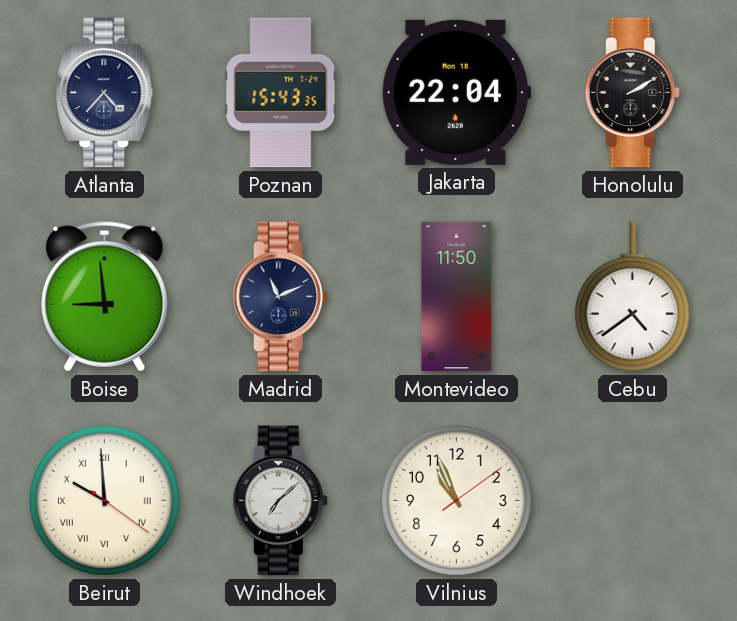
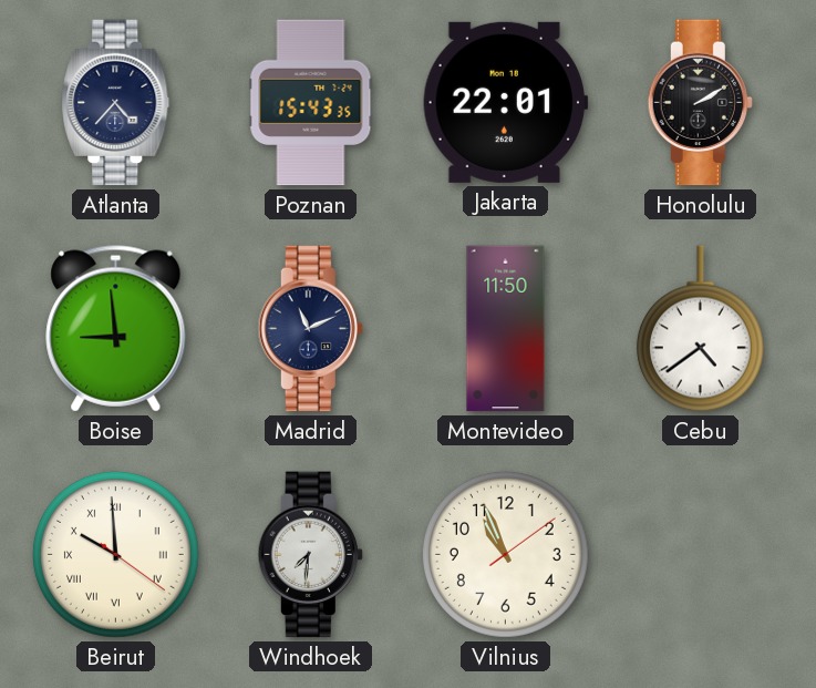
Jakarta: 22:04 -> 22:01
Windhoek: 7:08 -> 7:31
